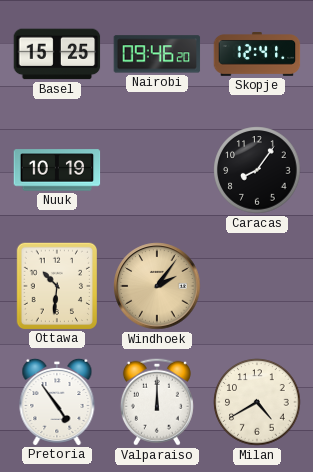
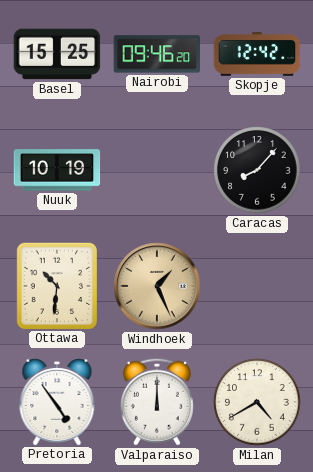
Skopje: 12:41 -> 12:42
Caracas: 8:06 -> 8:07
Windhoek: 2:06 -> 1:26
